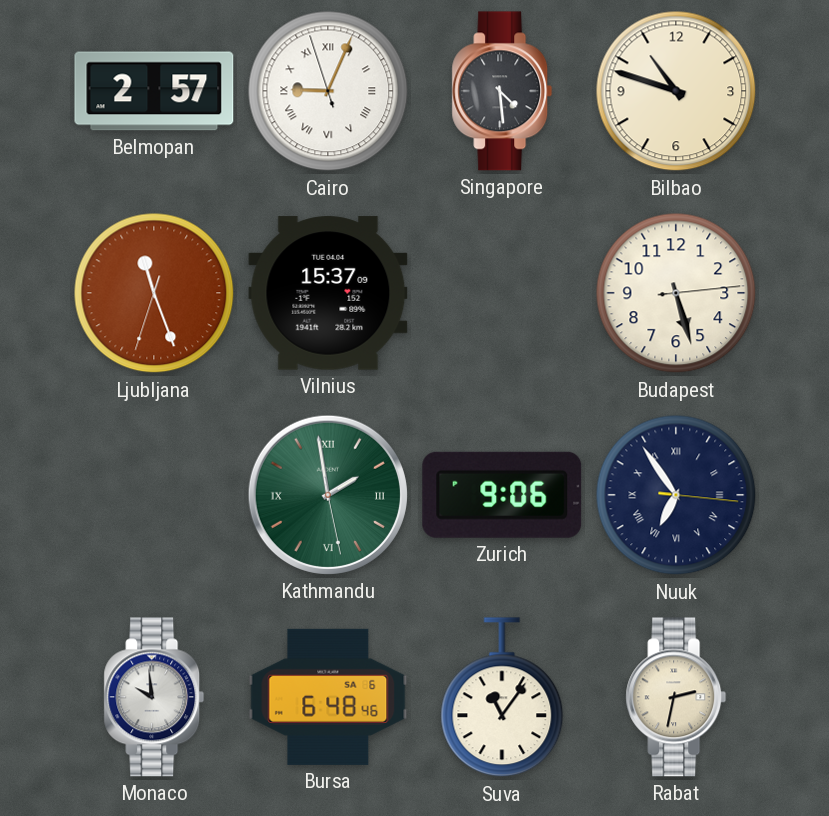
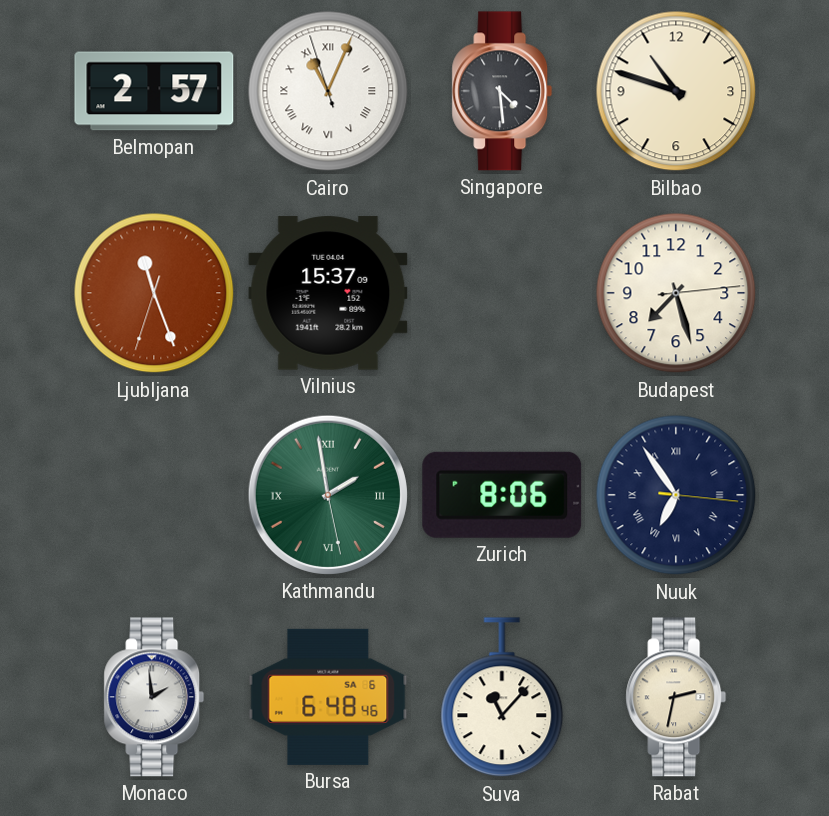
Cairo: 9:03 -> 11:03
Budapest: 5:27 -> 7:27
Zurich: 9:06 -> 8:06
Monaco: 9:59 -> 1:59
Suva: 11:06 -> 11:07
